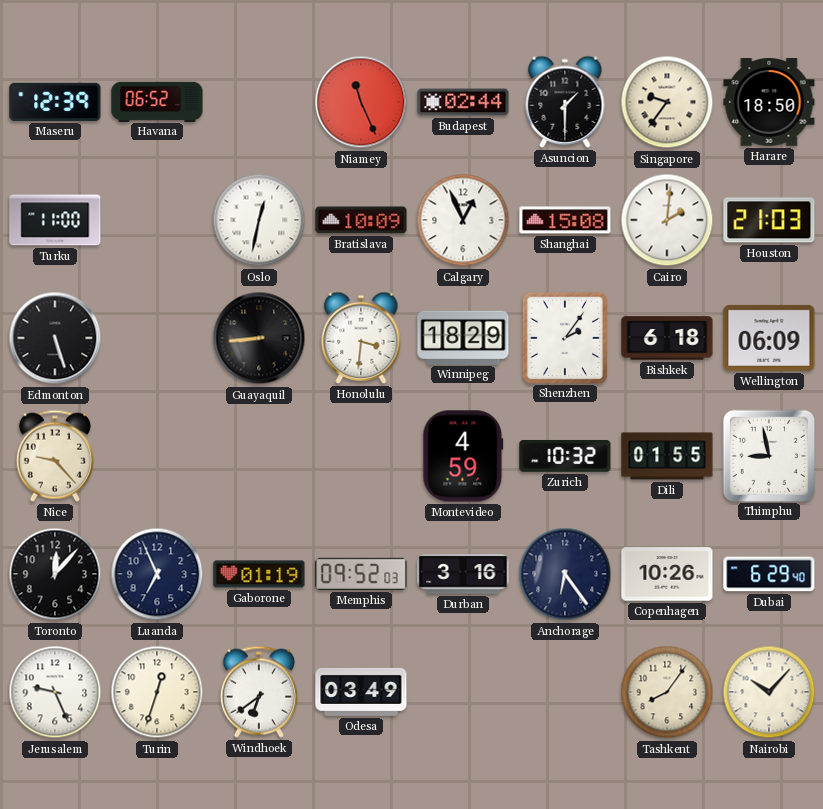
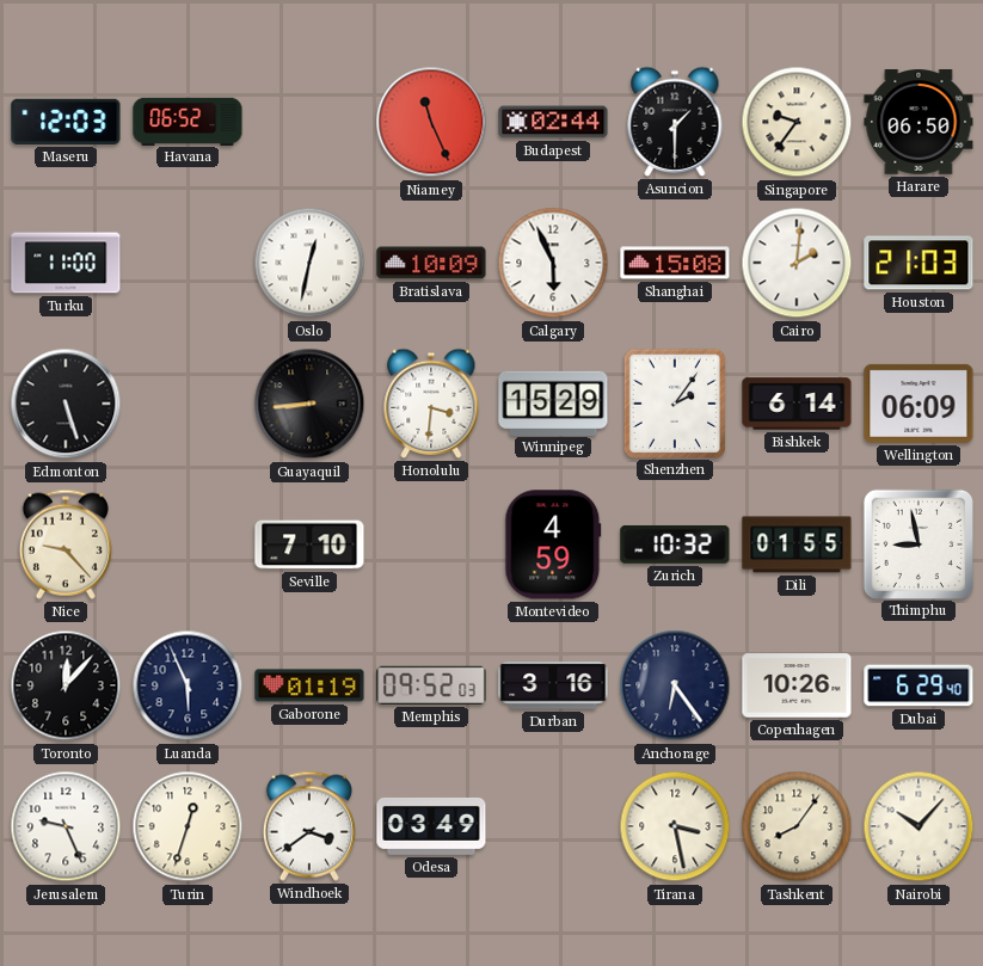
Maseru: 12:39 -> 12:03
Harare: 18:50 -> 06:50
Calgary: 12:56 -> 5:56
Winnipeg: 18:29 -> 15:29
Bishkek: 6:18 -> 6:14
Seville: none -> 7:10
Luanda: 6:56 -> 5:56
Windhoek: 6:39 -> 3:39
Tirana: none -> 3:28
